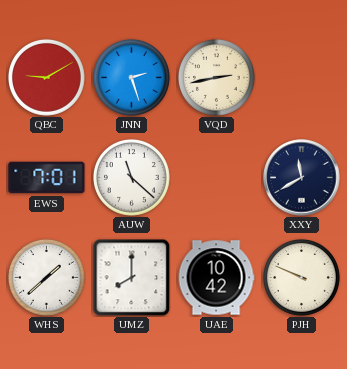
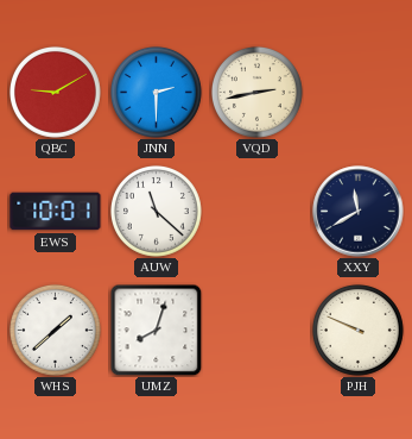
JNN: 2:27 -> 2:30
EWS: 7:01 -> 10:01
UMZ: 8:00 -> 8:03
UAE: 10:42 -> none
